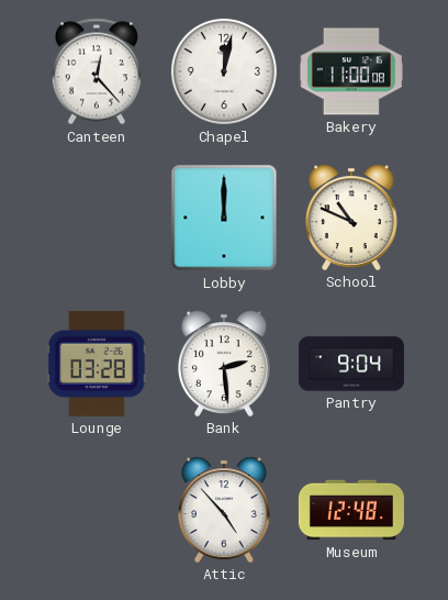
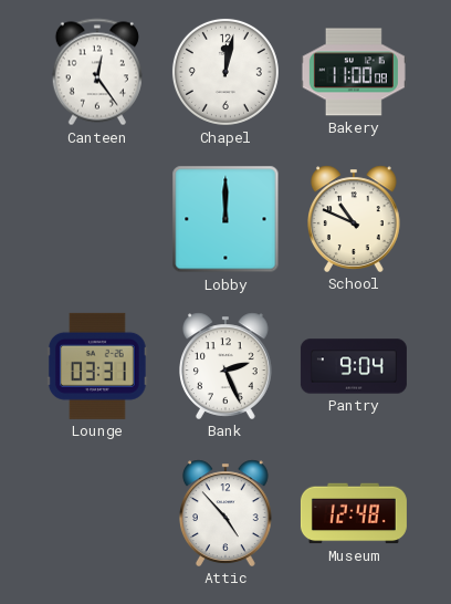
Canteen: 12:23 -> 12:24
Lounge: 03:28 -> 03:31
Bank: 2:29 -> 2:26
